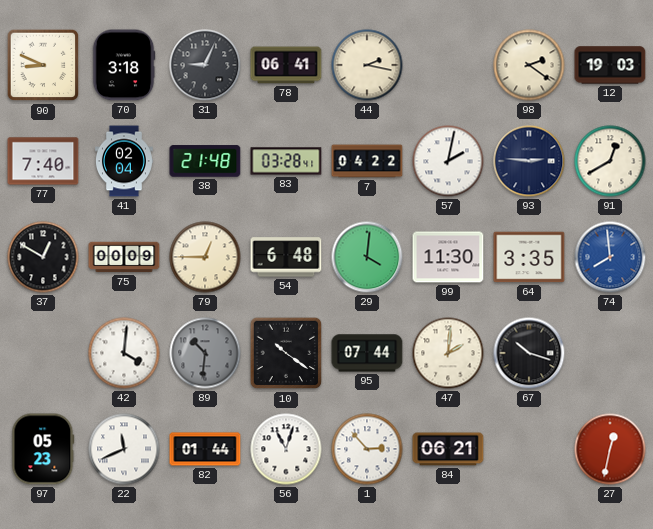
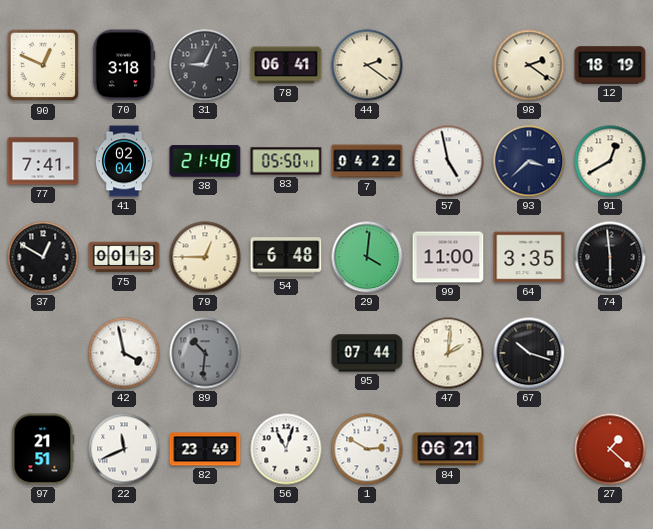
90: 8:49 -> 12:49
44: 2:17 -> 2:21
12: 19:03 -> 18:19
77: 7:40 -> 7:41
83: 03:28 -> 05:50
57: 2:02 -> 4:58
93: 2:46 -> 3:38
75: 00:09 -> 00:13
99: 11:30 -> 11:00
74: 7:59 -> 5:59
74 dial: blue -> black
42: 4:01 -> 3:58
10: 10:21 -> none
97: 05:23 -> 21:51
82: 01:44 -> 23:49
1: 2:53 -> 2:50
27: 12:32 -> 1:22
